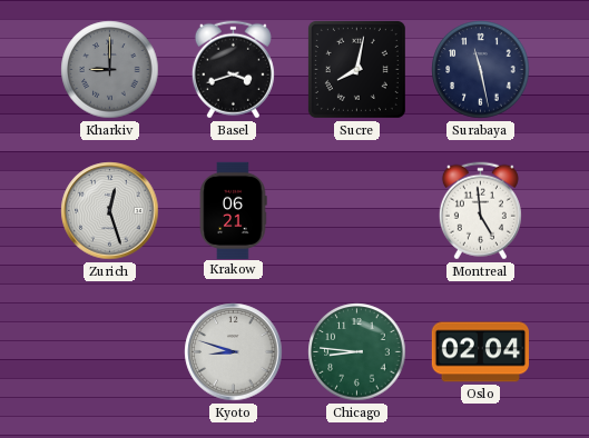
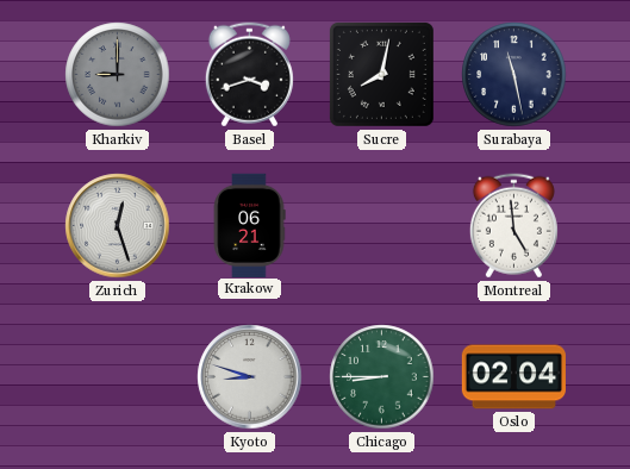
Chicago: 8:46 -> 8:45
